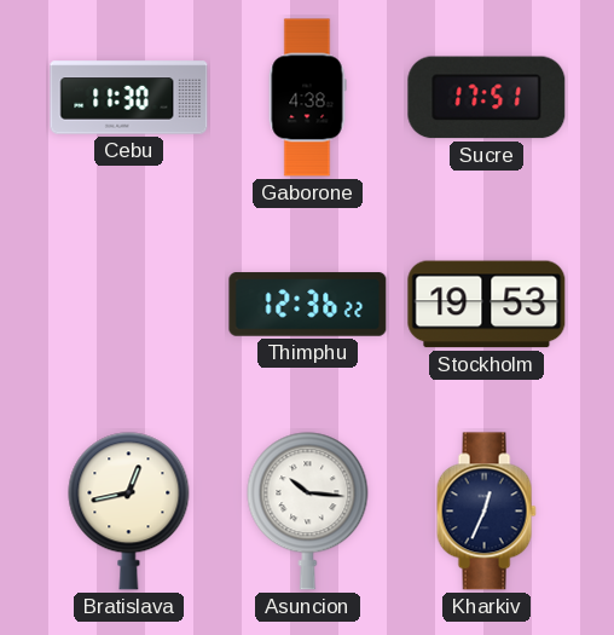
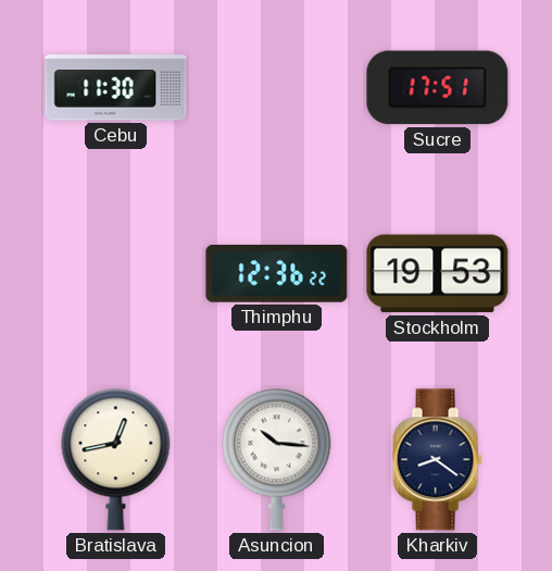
Gaborone: 4:38 -> none
Kharkiv: 12:34 -> 8:21
